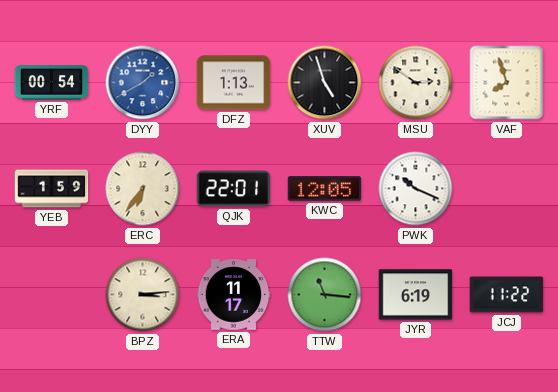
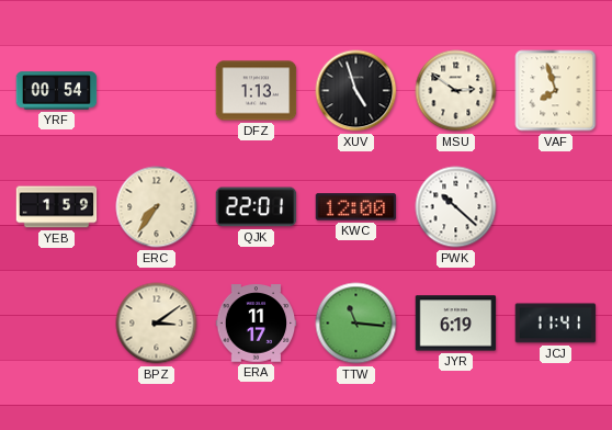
DYY: 1:40 -> none
ERC: 6:36 -> 7:36
KWC: 12:05 -> 12:00
PWK: 10:19 -> 10:22
BPZ: 3:14 -> 3:09
JCJ: 11:22 -> 11:41
